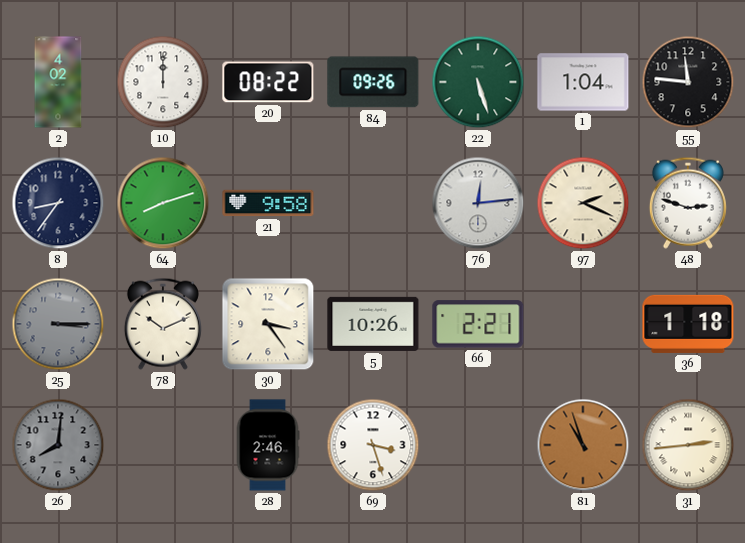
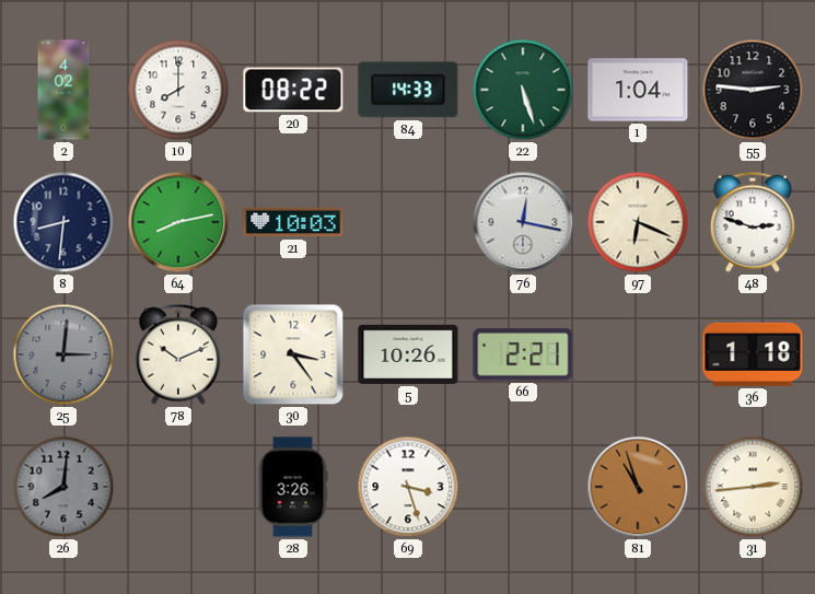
10: 12:00 -> 8:00
84: 09:26 -> 14:33
55: 11:46 -> 2:46
8: 8:36 -> 8:31
64: 8:12 -> 8:13
21: 9:58 -> 10:03
76: 12:14 -> 12:17
97: 2:19 -> 6:19
25: 3:15 -> 3:01
28: 2:46 -> 3:26
